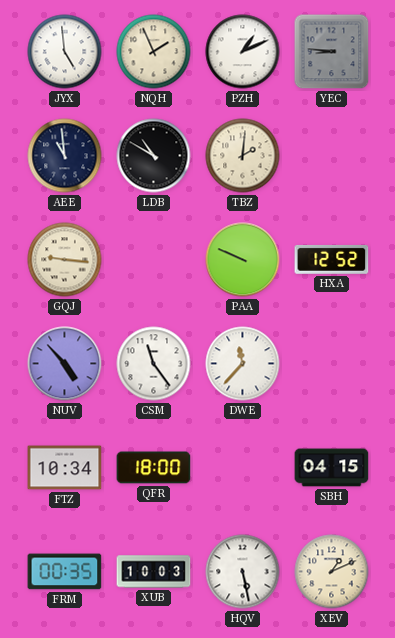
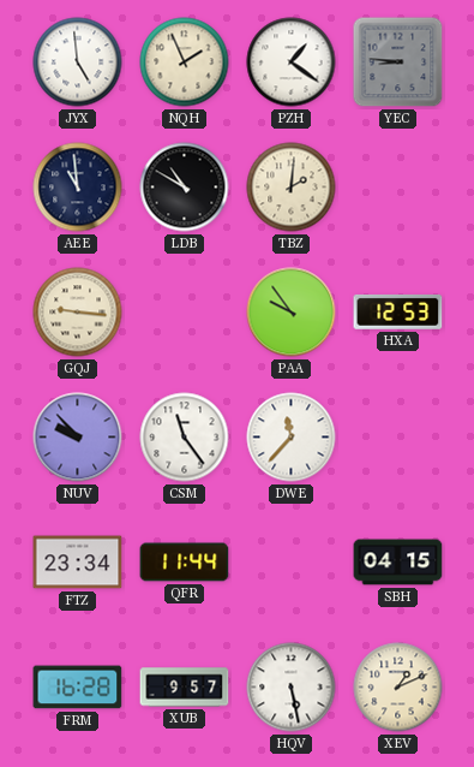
PZH: 1:11 -> 1:21
PAA: 9:49 -> 9:54
HXA: 12:52 -> 12:53
NUV: 4:53 -> 9:53
FTZ: 10:34 -> 23:34
QFR: 18:00 -> 11:44
FRM: 00:35 -> 16:28
XUB: 10:03 -> 9:57
